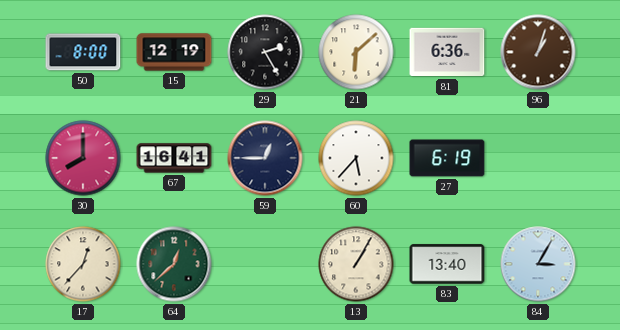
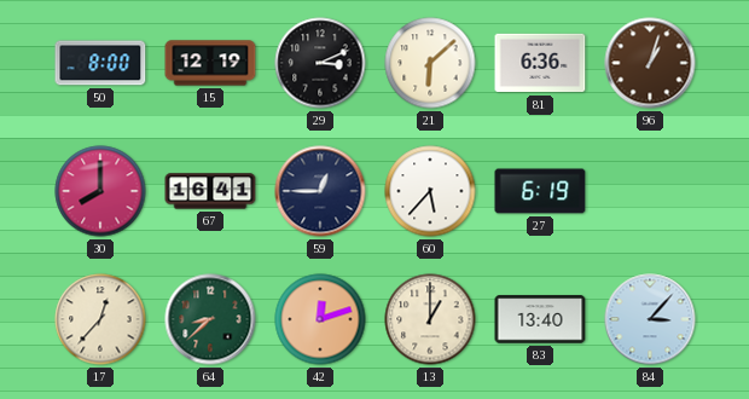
29: 2:25 -> 3:11
64: 12:38 -> 8:38
42: none -> 12:12
13: 1:05 -> 1:00
84: 3:05 -> 3:07
